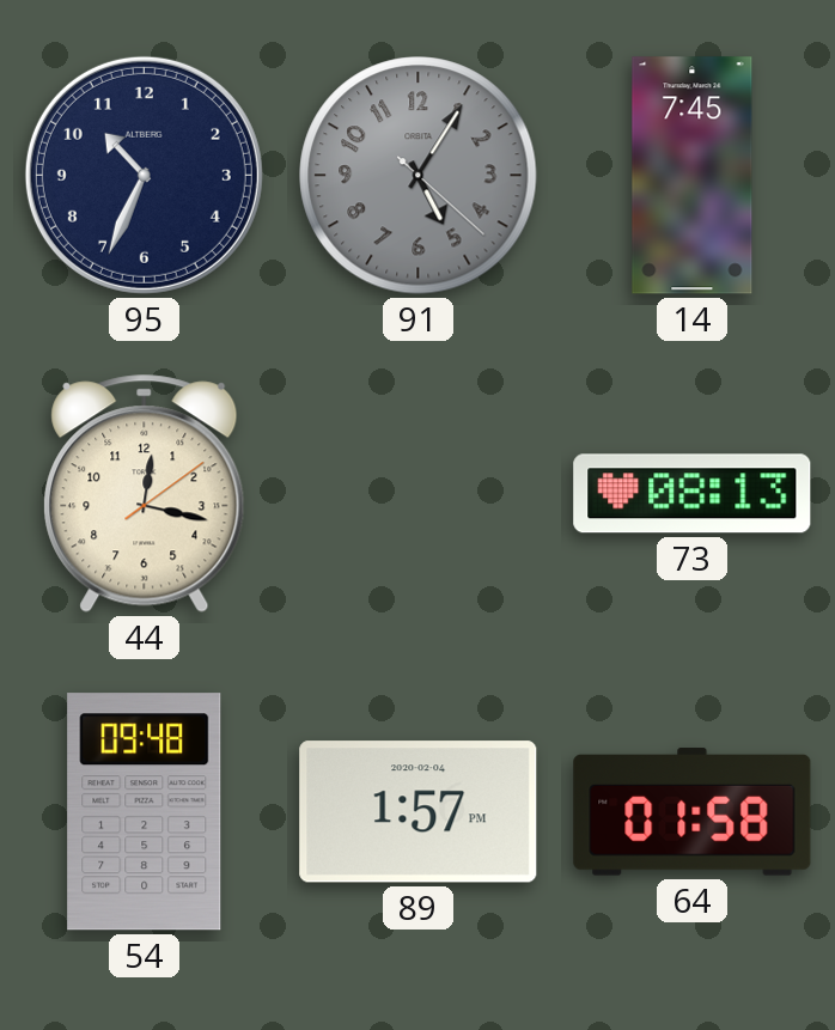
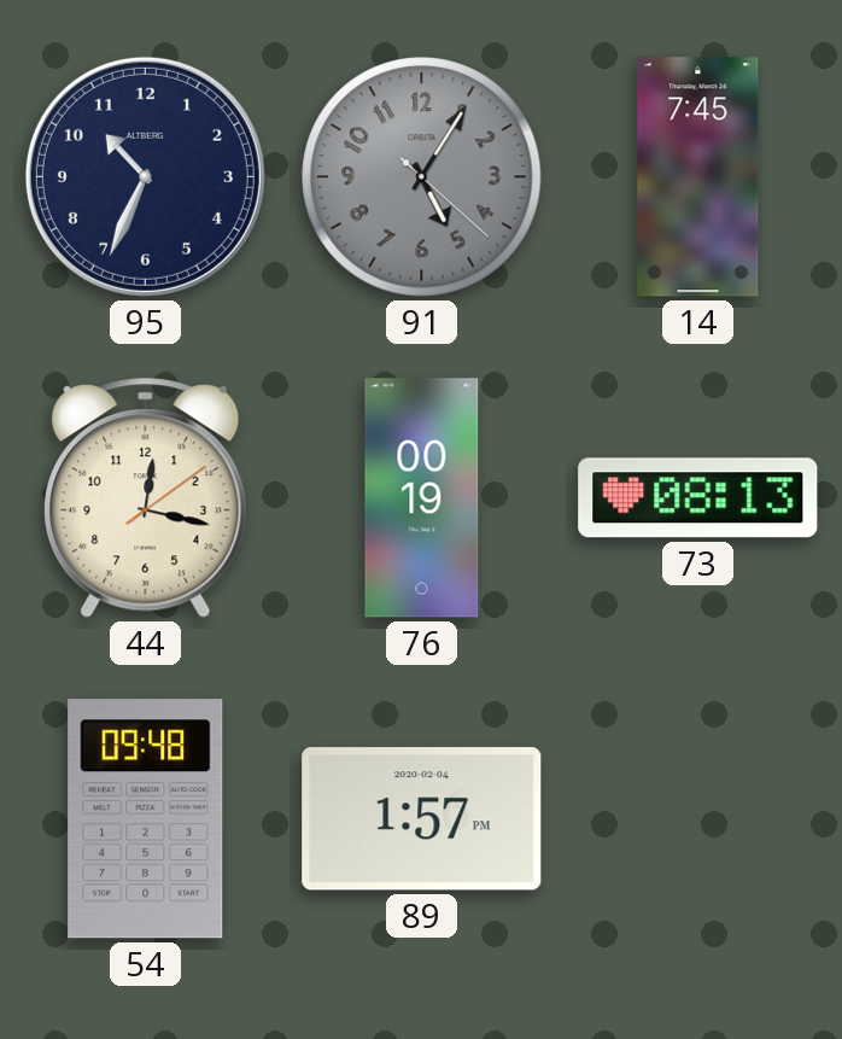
76: none -> 00:19
64: 01:58 -> none
